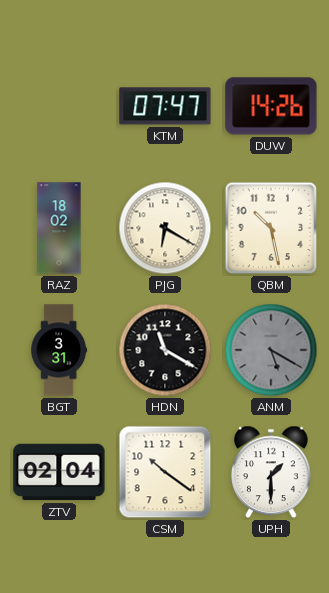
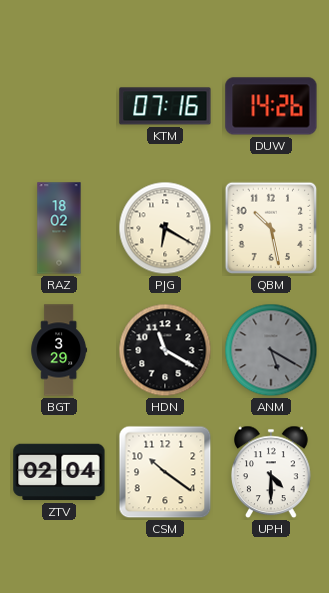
KTM: 07:47 -> 07:16
BGT: 3:31 -> 3:29
UPH: 1:30 -> 4:30
